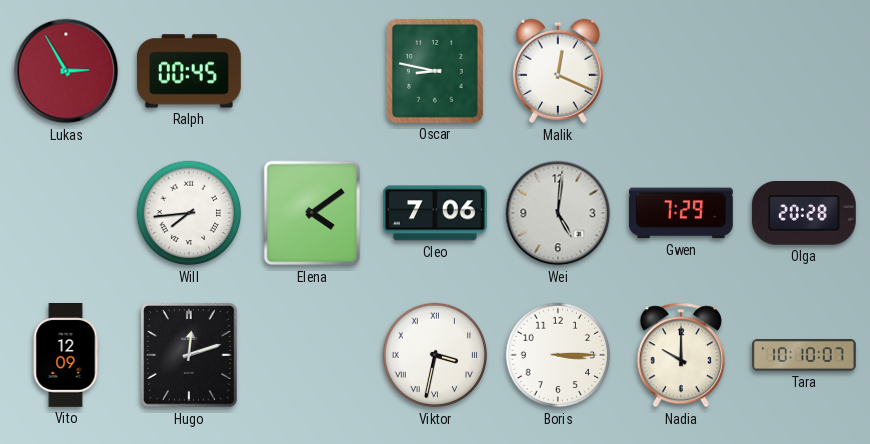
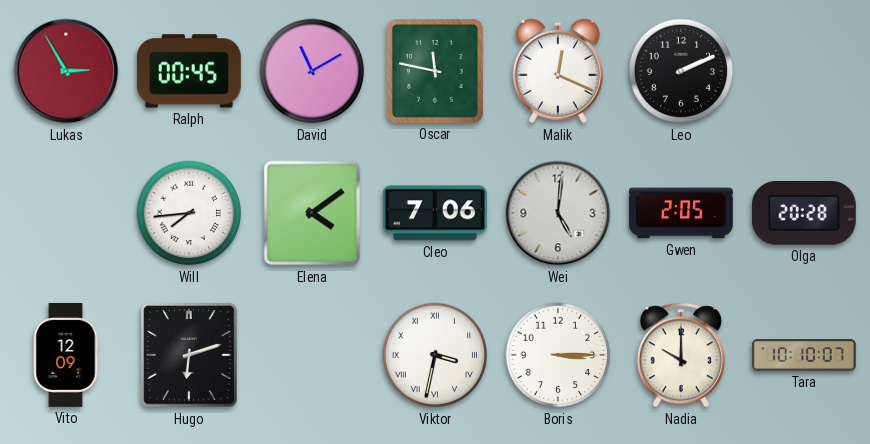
David: none -> 11:10
Oscar: 8:47 -> 11:47
Leo: none -> 2:11
Gwen: 7:29 -> 2:05
Hugo: 12:12 -> 6:12
